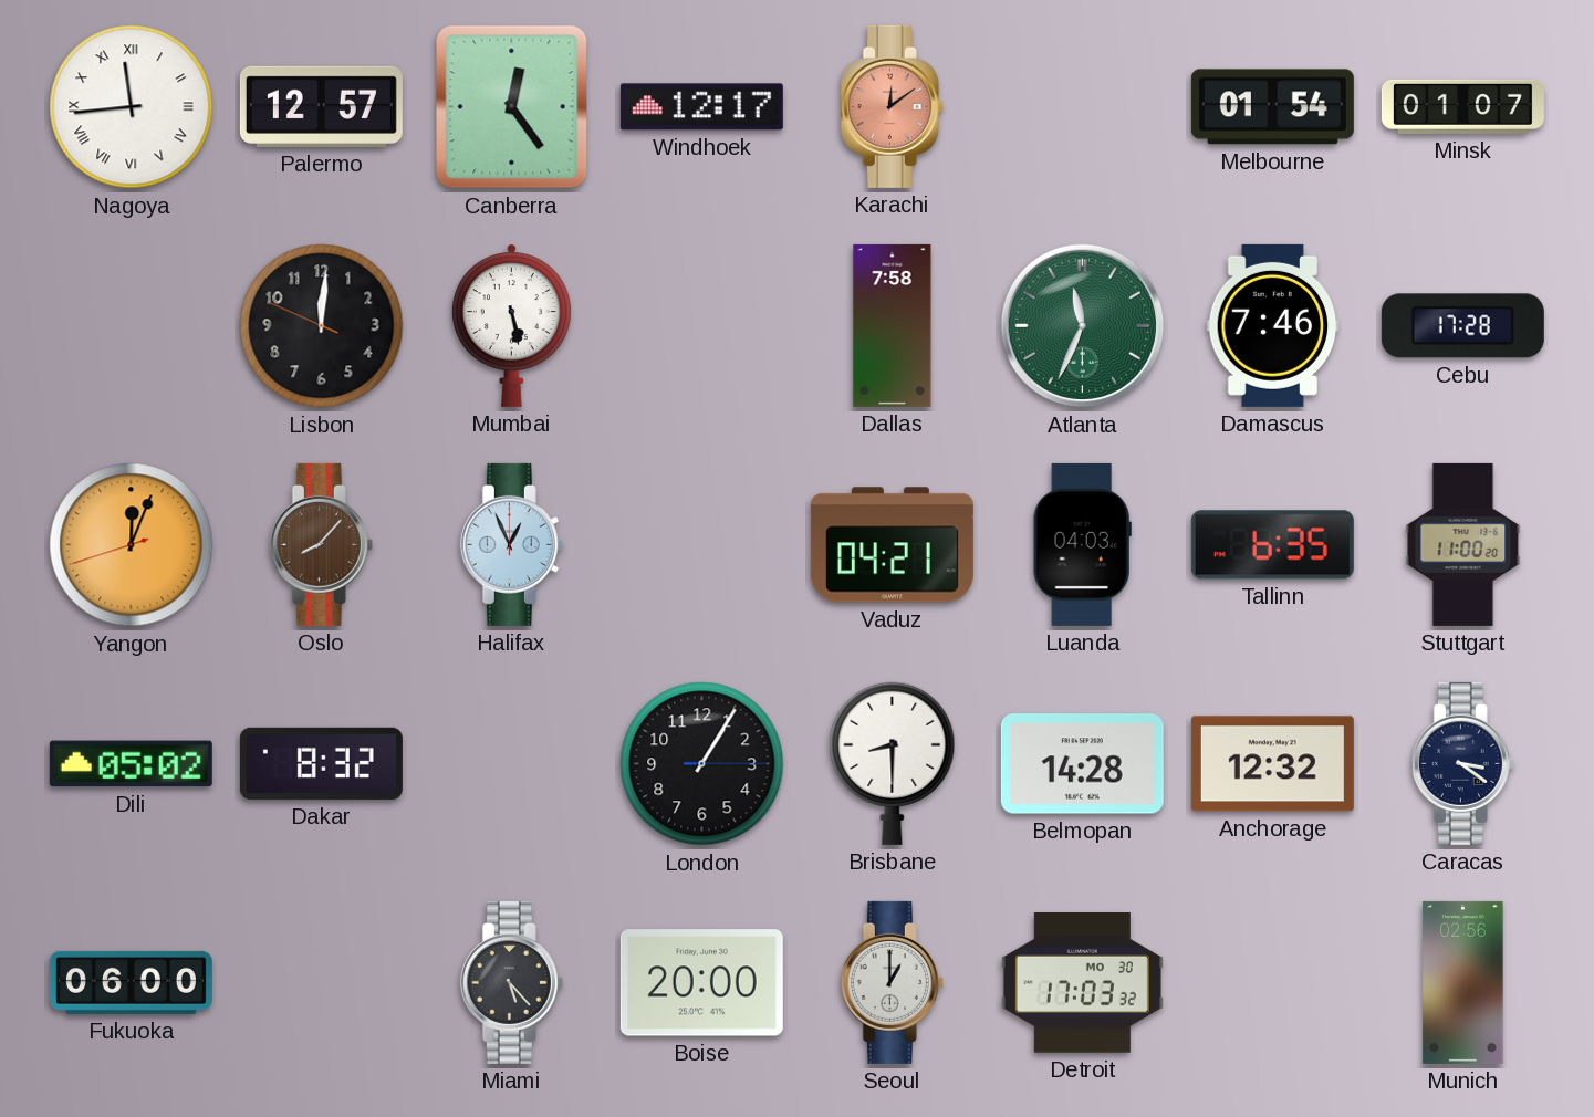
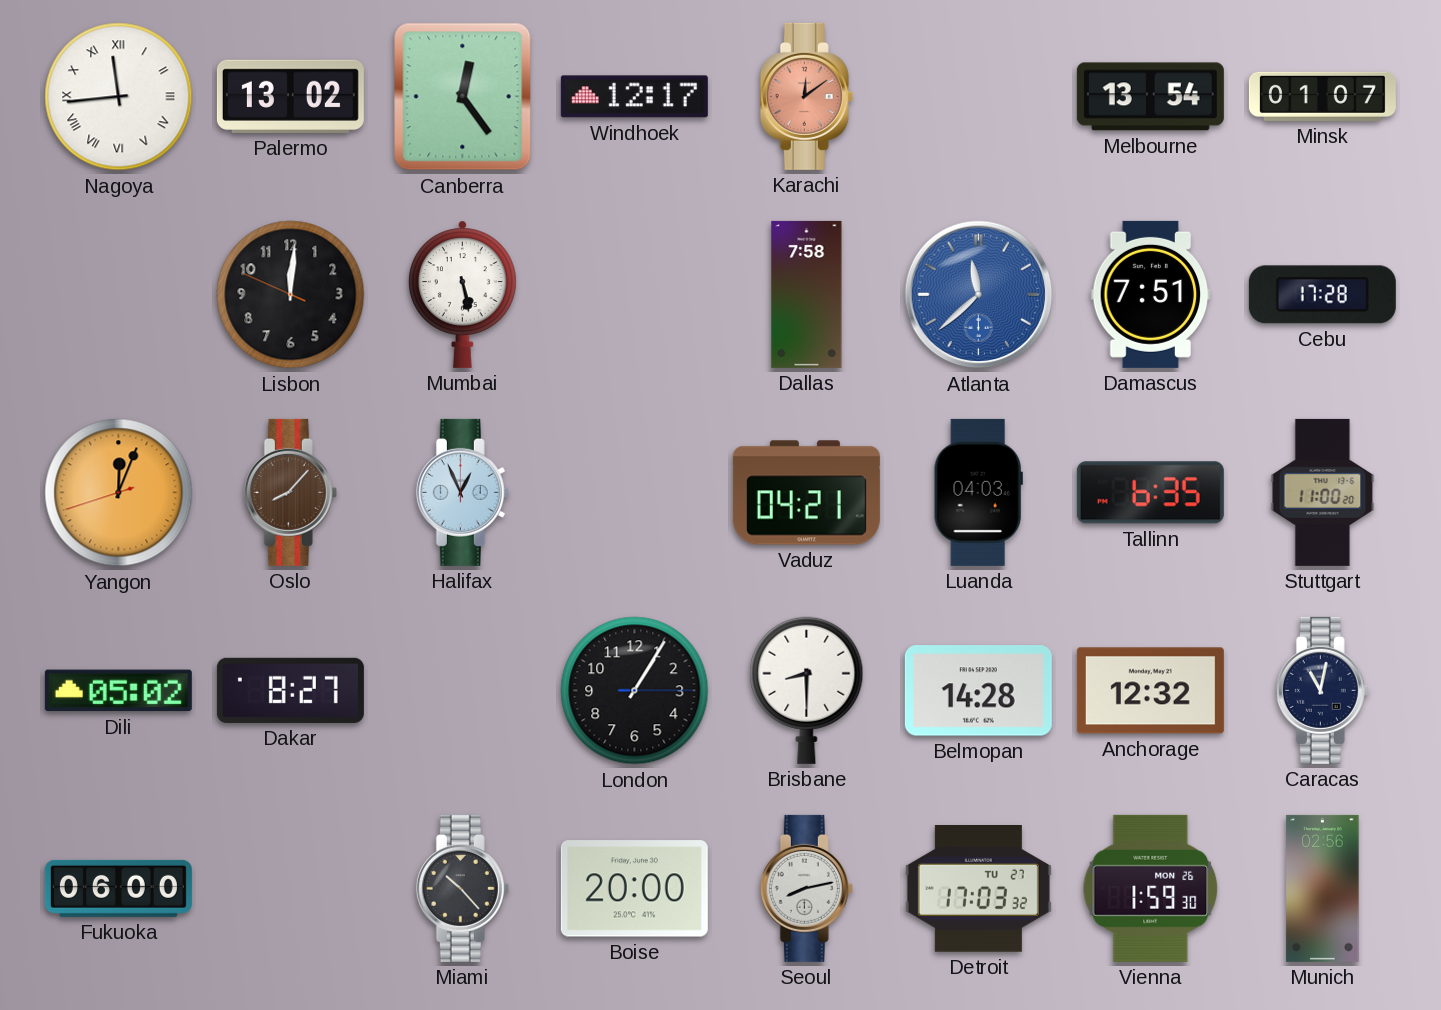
Palermo: 12:57 -> 13:02
Melbourne: 01:54 -> 13:54
Atlanta: 11:34 -> 11:38
Atlanta dial: green -> blue
Damascus: 7:46 -> 7:51
Dakar: 8:32 -> 8:27
Caracas: 3:21 -> 11:02
Miami: 5:23 -> 10:23
Seoul: 1:00 -> 8:13
Detroit date: MO 30 -> TU 27
Vienna: none -> 1:59
